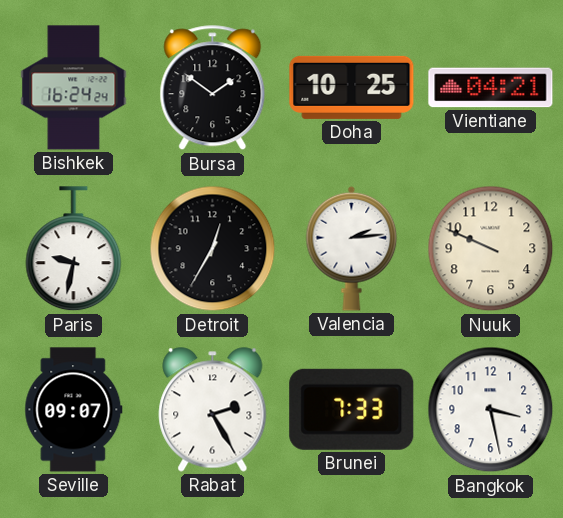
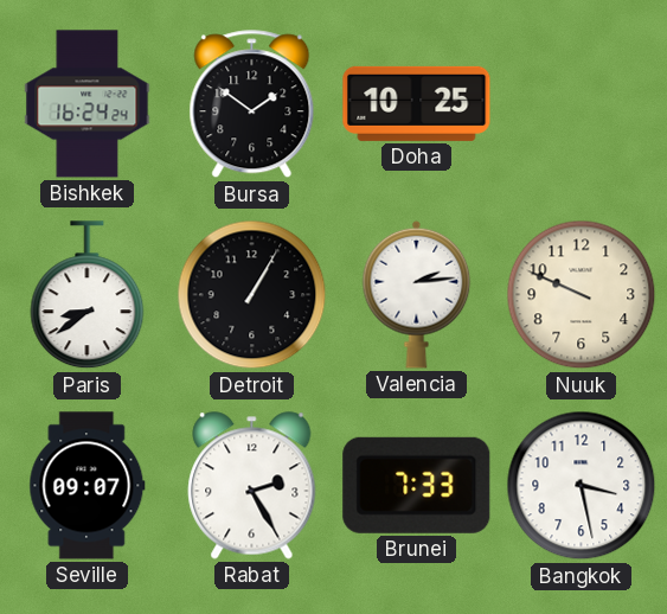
Vientiane: 04:21 -> none
Paris: 9:32 -> 8:39
Detroit: 12:35 -> 1:05
